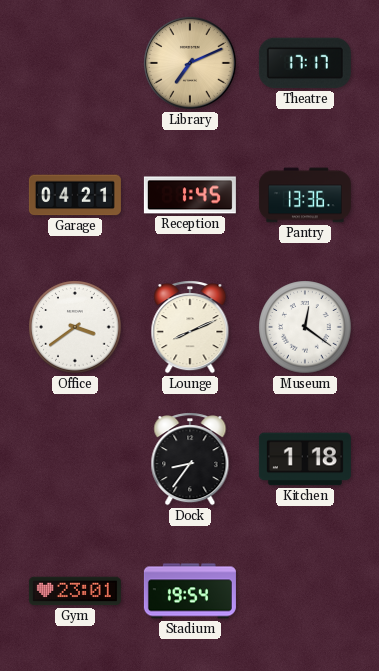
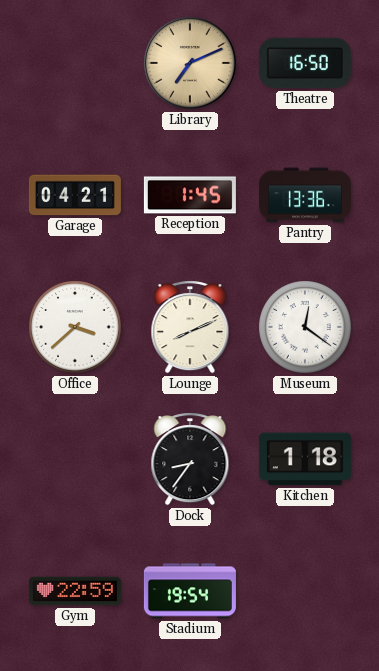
Theatre: 17:17 -> 16:50
Office: 3:39 -> 3:38
Gym: 23:01 -> 22:59
